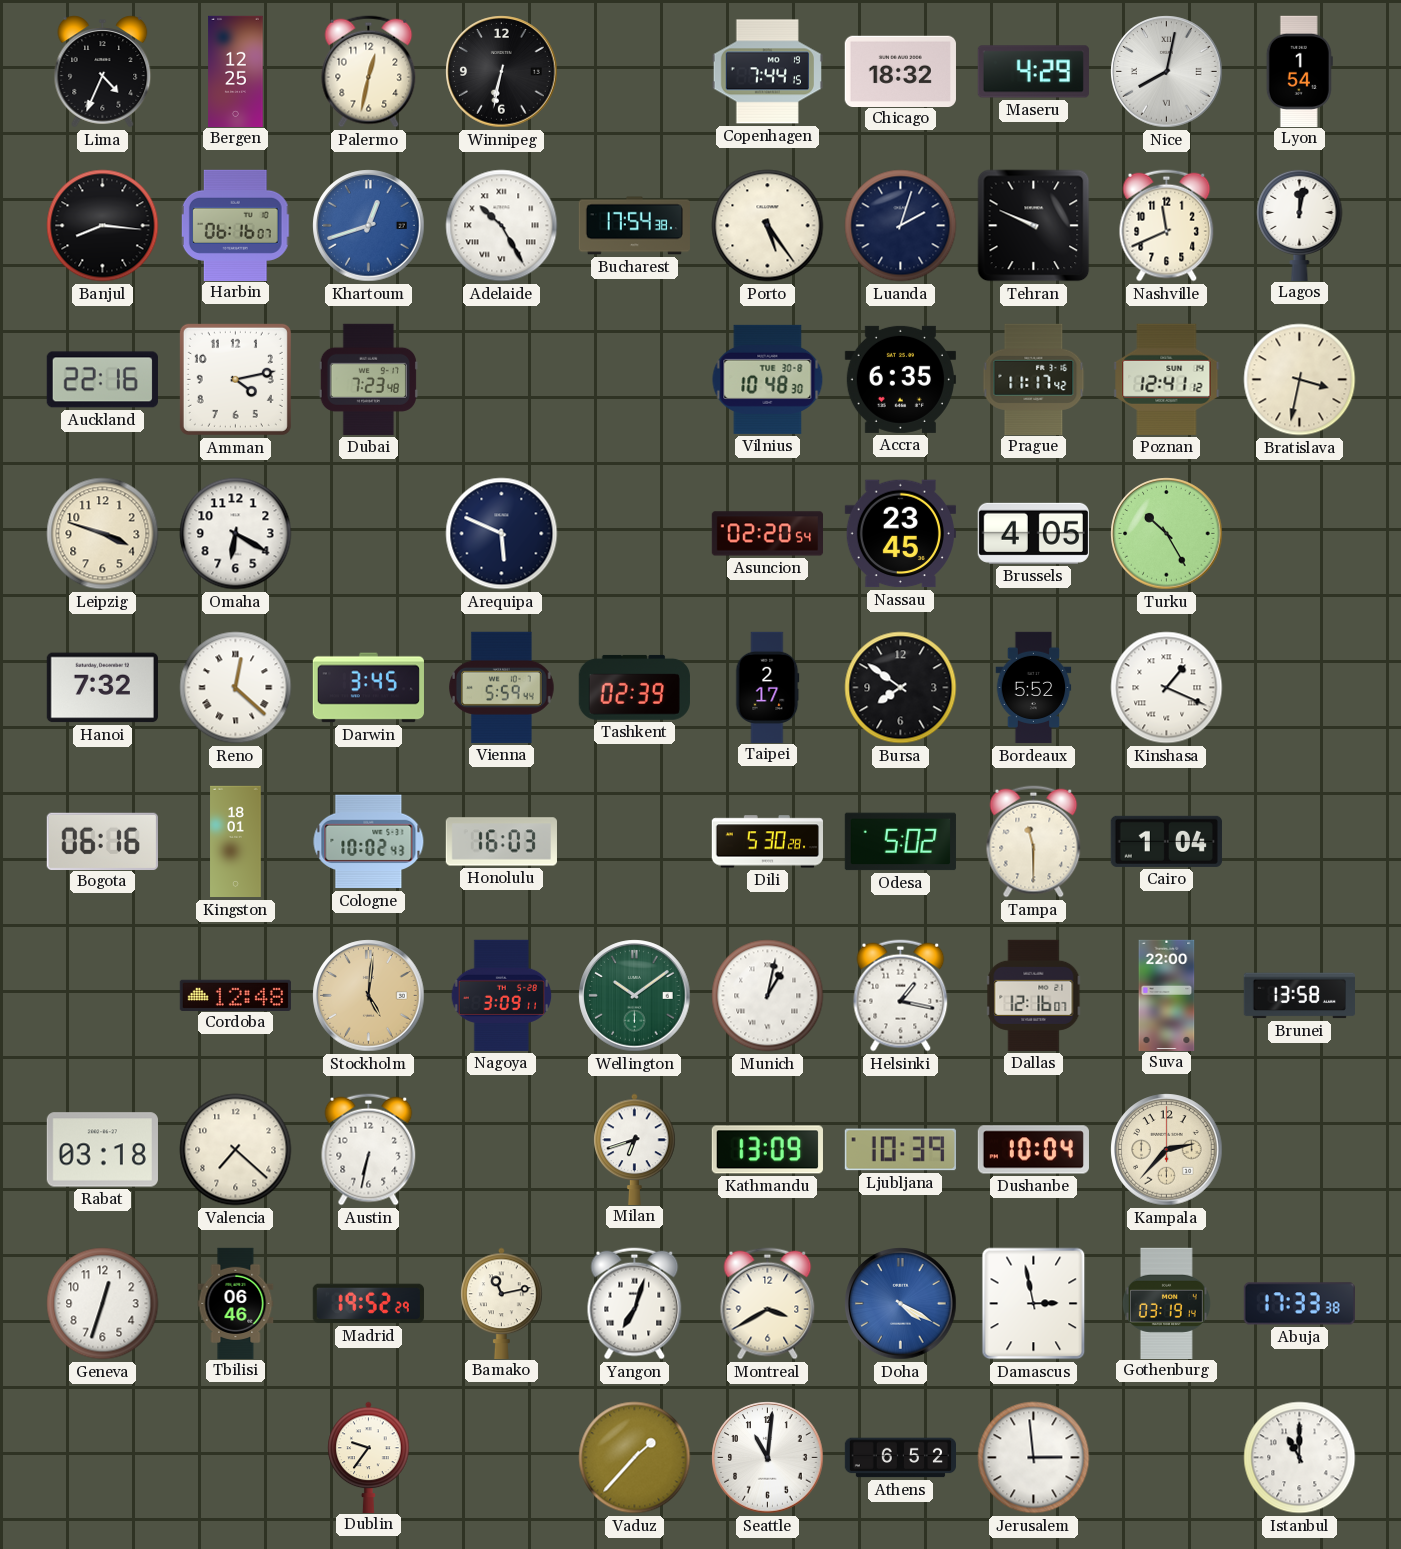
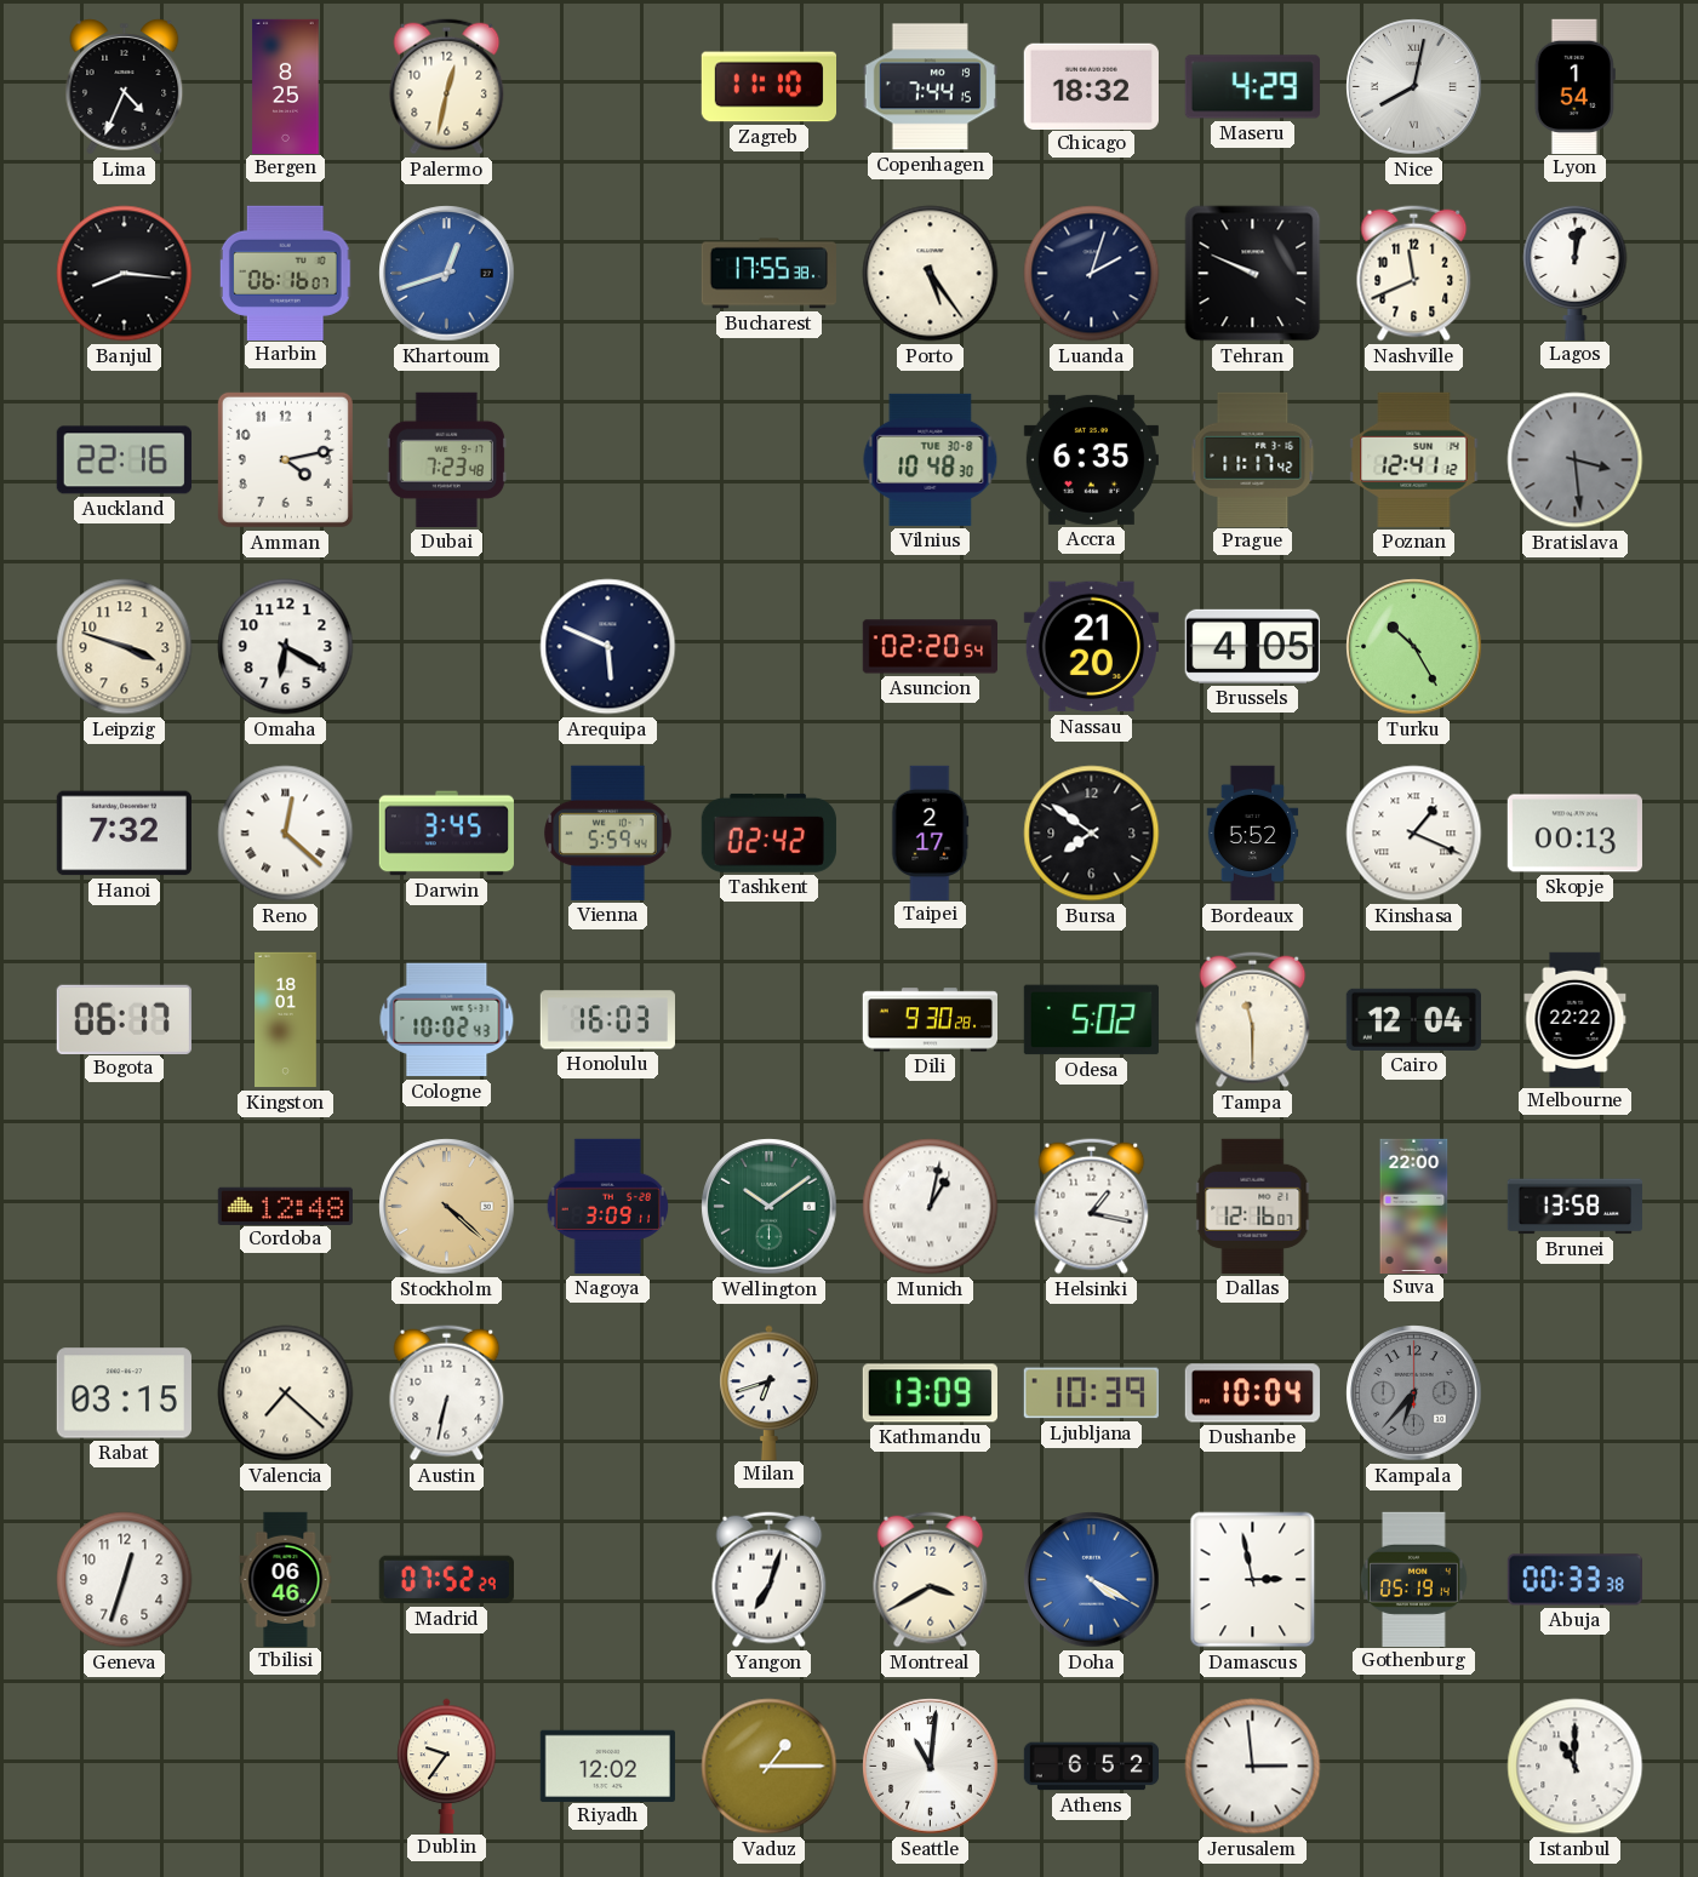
Bergen: 12:25 -> 8:25
Winnipeg: 6:32 -> none
Zagreb: none -> 11:10
Adelaide: 10:25 -> none
Bucharest: 17:54 -> 17:55
Bratislava: 3:32 -> 3:29
Bratislava dial: cream -> grey
Nassau: 23:45 -> 21:20
Tashkent: 02:39 -> 02:42
Skopje: none -> 00:13
Bogota: 06:16 -> 06:17
Dili: 5:30 -> 9:30
Cairo: 1:04 -> 12:04
Melbourne: none -> 22:22
Stockholm: 5:01 -> 4:22
Rabat: 03:18 -> 03:15
Kampala: 2:37 -> 6:37
Kampala dial: cream -> grey
Madrid: 19:52 -> 07:52
Bamako: 11:13 -> none
Gothenburg: 03:19 -> 05:19
Abuja: 17:33 -> 00:33
Riyadh: none -> 12:02
Vaduz: 1:37 -> 1:15
